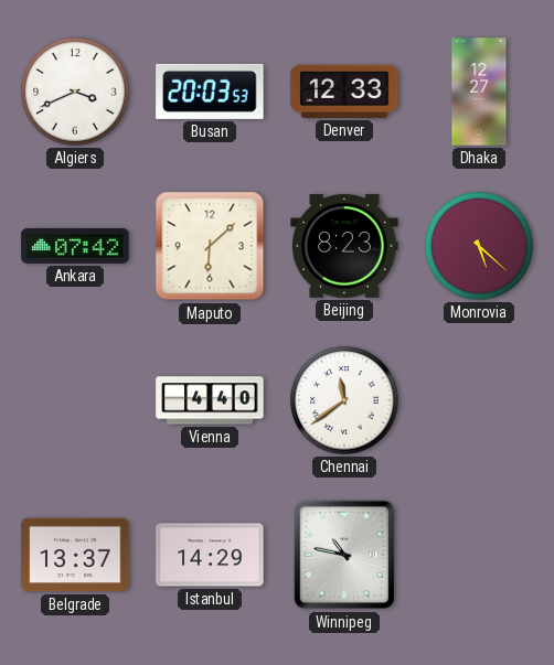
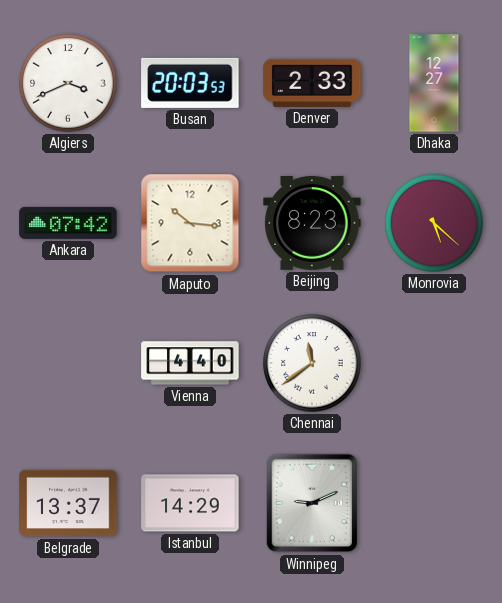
Denver: 12:33 -> 2:33
Maputo: 6:08 -> 10:16
Winnipeg: 10:47 -> 9:11
